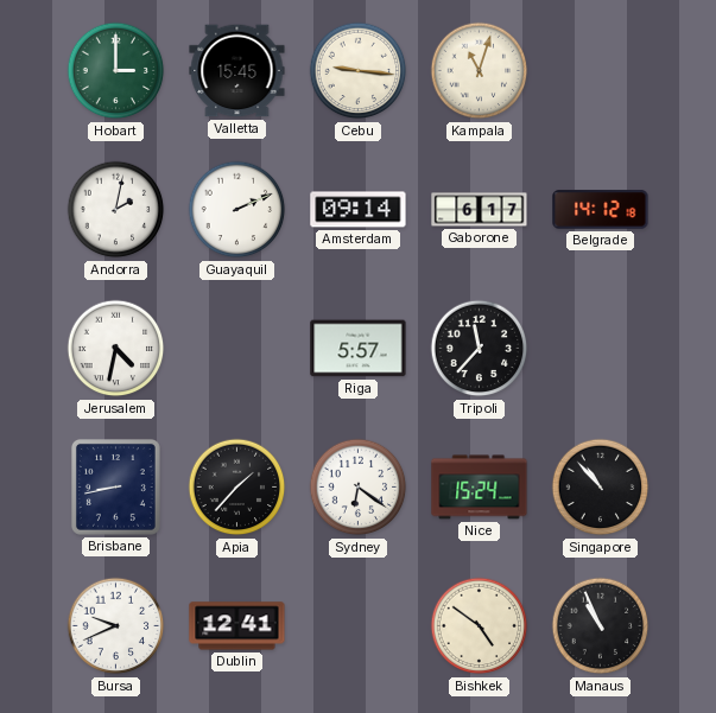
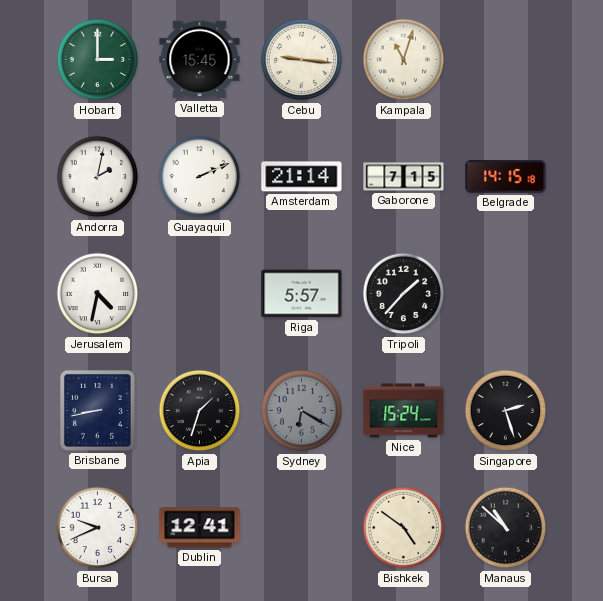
Amsterdam: 09:14 -> 21:14
Gaborone: 6:17 -> 7:15
Belgrade: 14:12 -> 14:15
Tripoli: 11:37 -> 1:37
Apia: 1:37 -> 1:33
Sydney: 6:21 -> 6:20
Sydney dial: white -> grey
Singapore: 10:53 -> 2:27
Manaus: 10:56 -> 10:52
